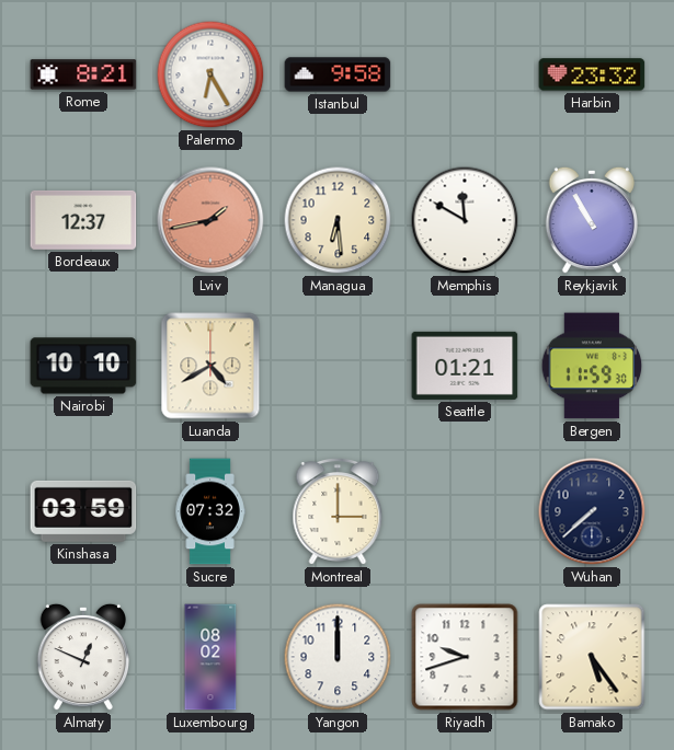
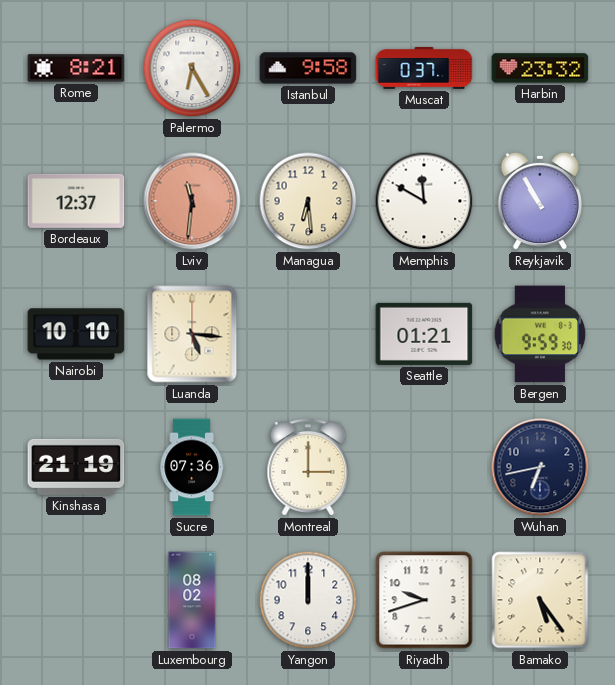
Muscat: none -> 0:37
Lviv: 1:43 -> 11:31
Luanda: 4:40 -> 5:16
Bergen: 11:59 -> 9:59
Kinshasa: 03:59 -> 21:19
Sucre: 07:32 -> 07:36
Wuhan: 7:38 -> 6:43
Almaty: 12:49 -> none
